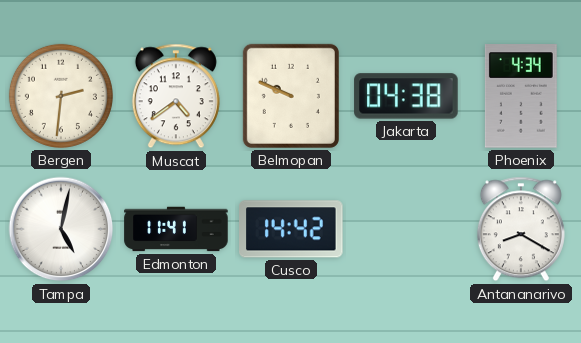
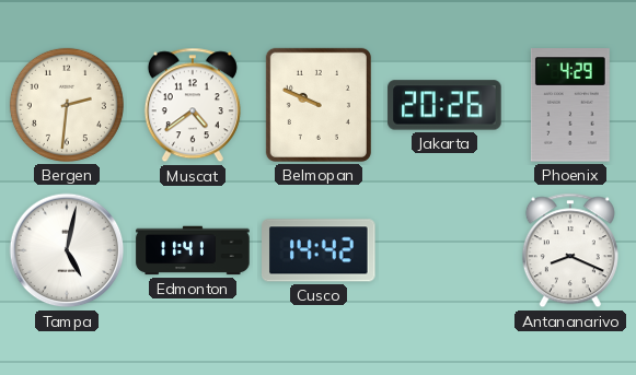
Jakarta: 04:38 -> 20:26
Phoenix: 4:34 -> 4:29
Antananarivo: 8:20 -> 8:19
